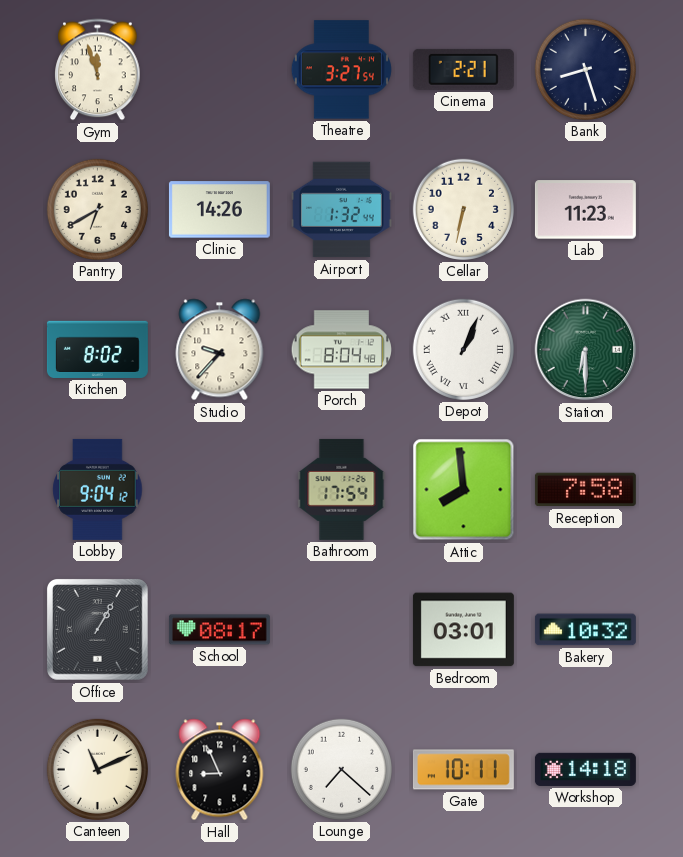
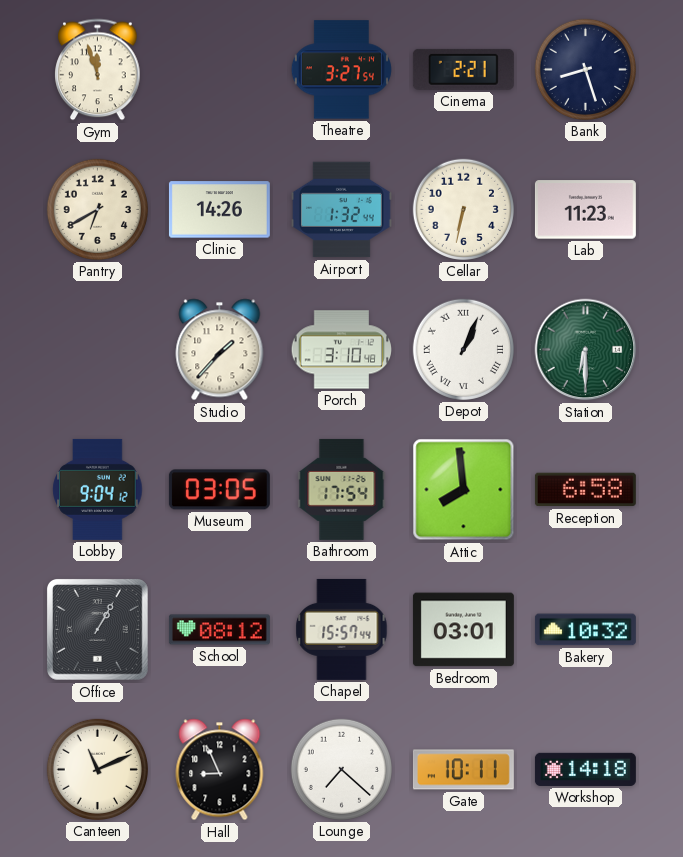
Kitchen: 8:02 -> none
Studio: 9:37 -> 1:37
Porch: 8:04 -> 3:10
Museum: none -> 03:05
Reception: 7:58 -> 6:58
School: 08:17 -> 08:12
Chapel: none -> 15:57
